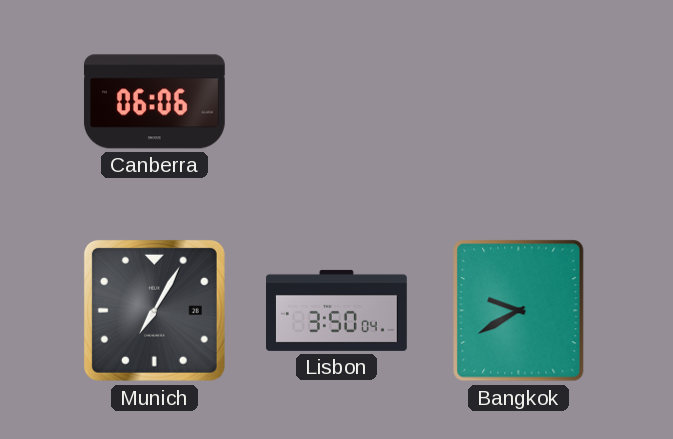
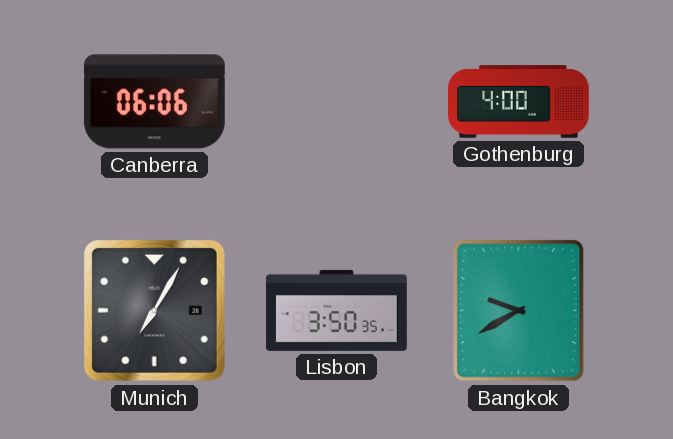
Gothenburg: none -> 4:00
Lisbon: 3:50:04 -> 3:50:35
